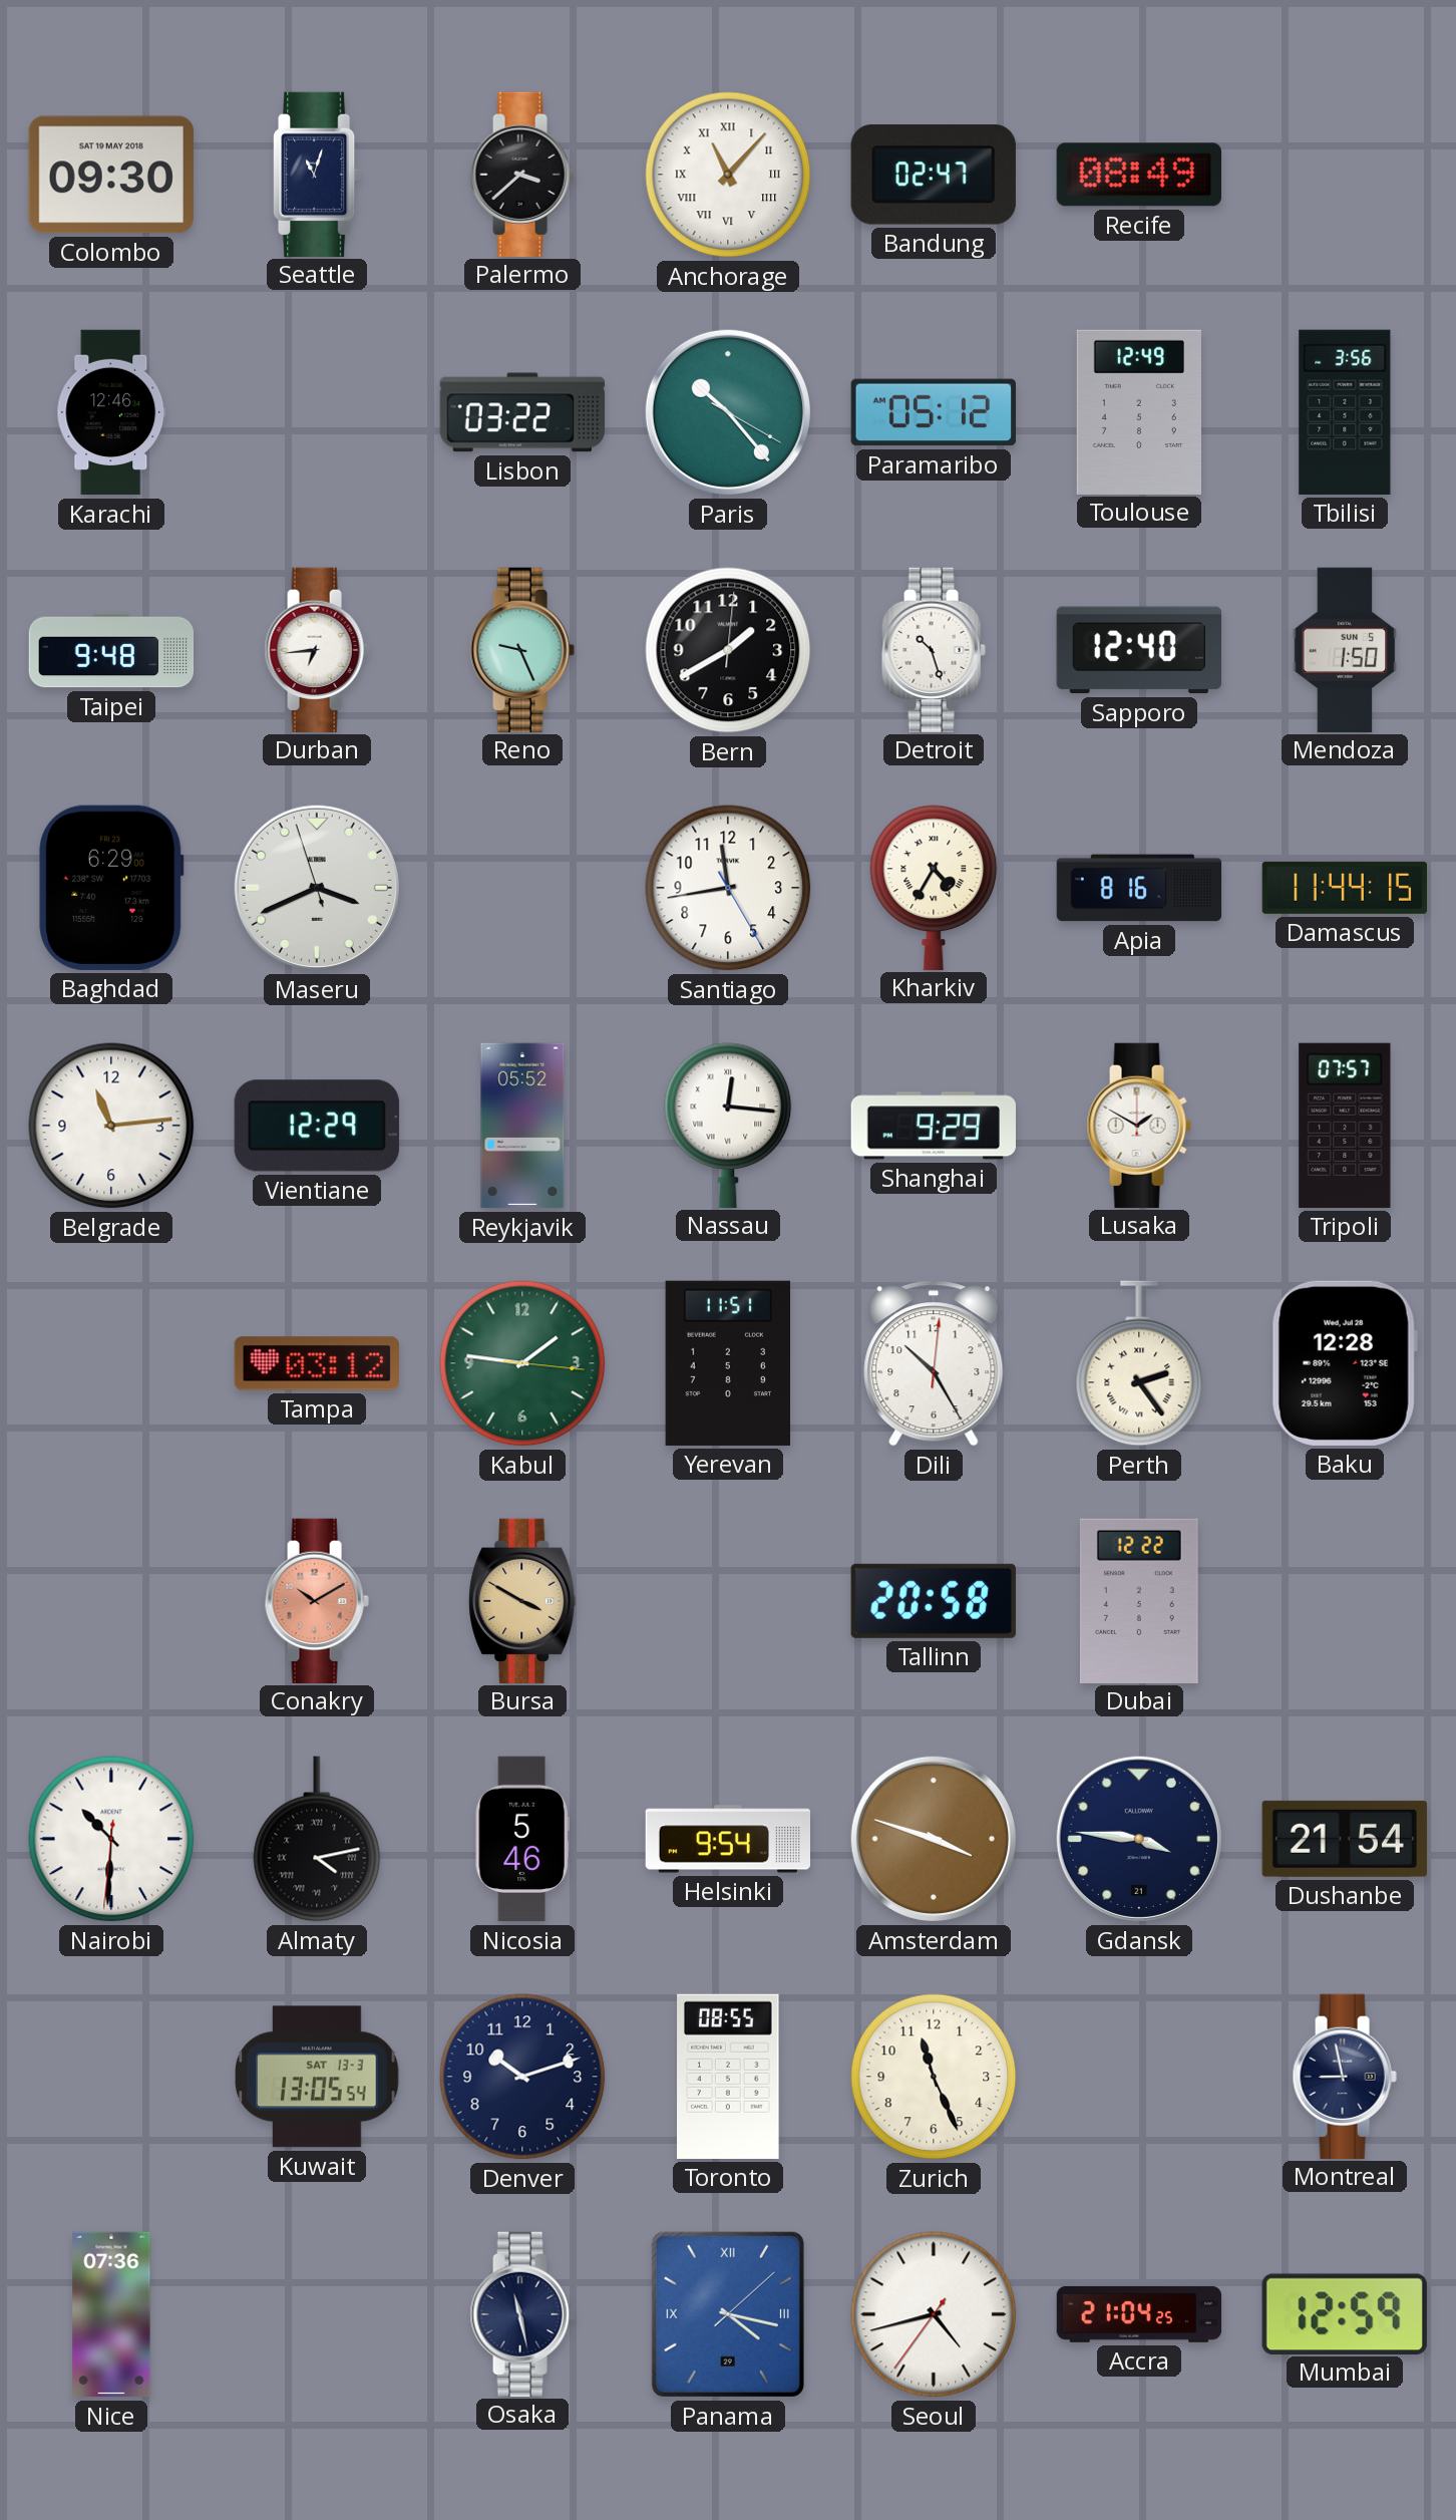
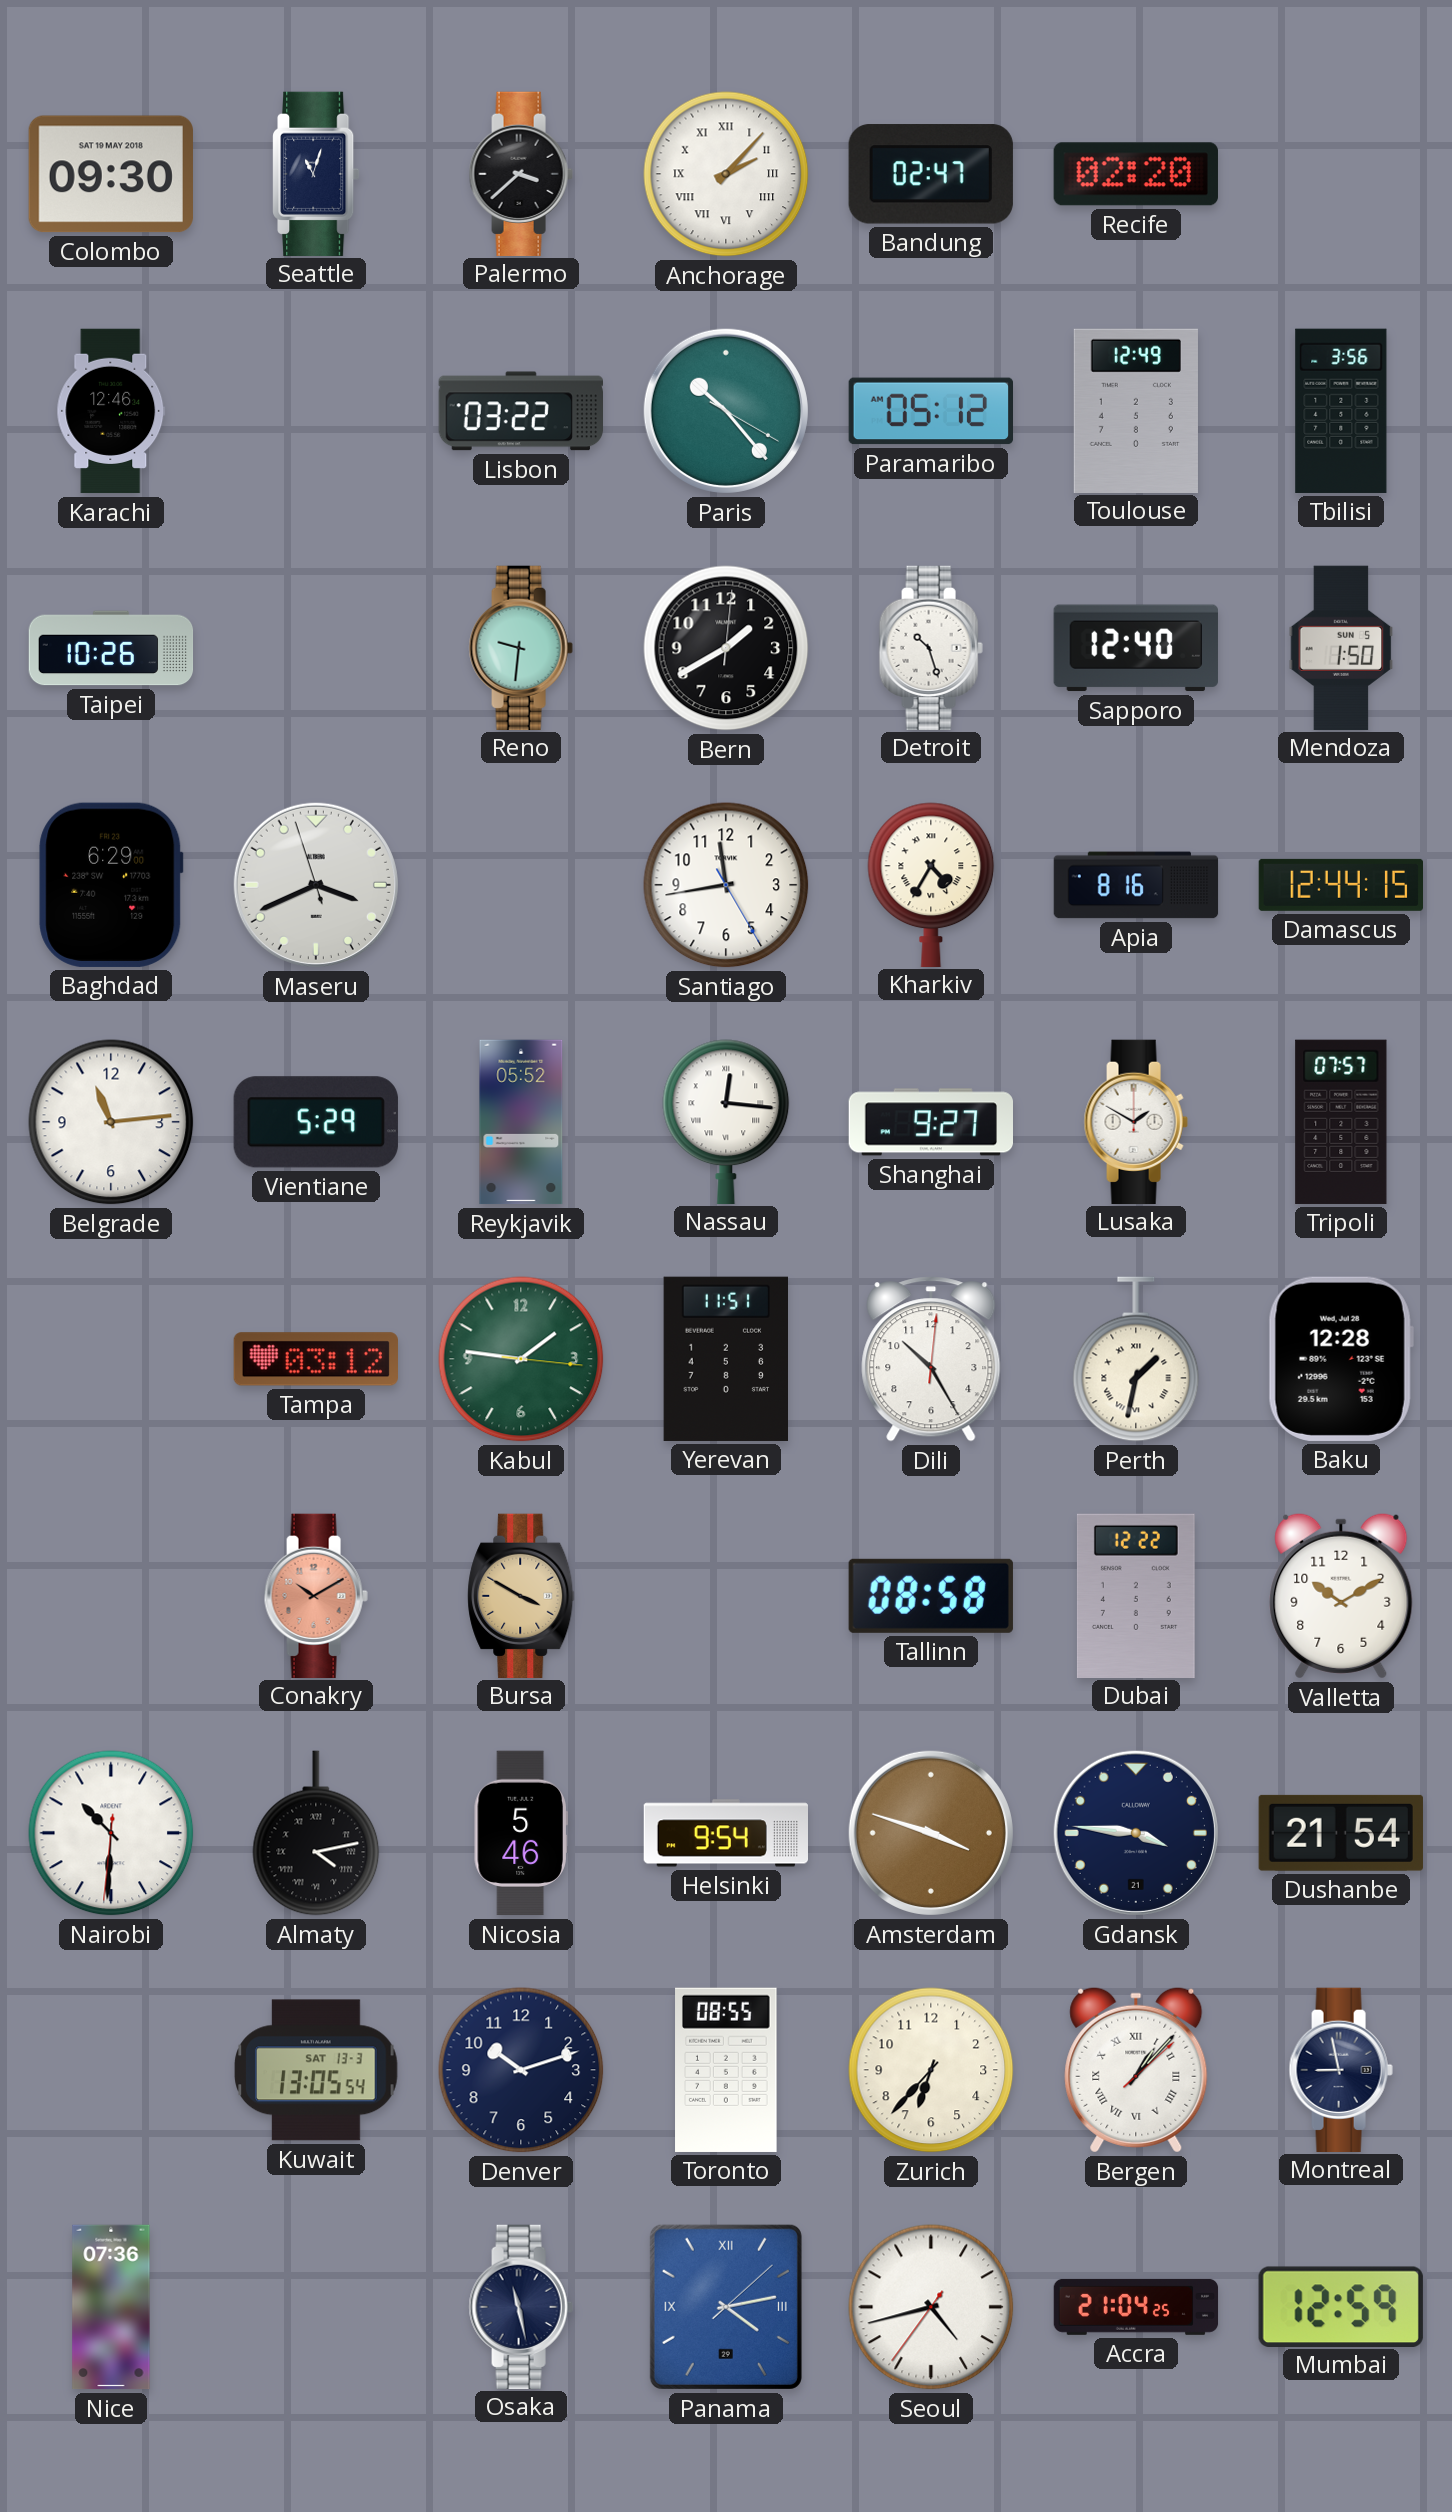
Anchorage: 11:07 -> 2:07
Recife: 08:49 -> 02:20
Taipei: 9:48 -> 10:26
Durban: 6:44 -> none
Reno: 9:26 -> 9:31
Damascus: 11:44 -> 12:44
Vientiane: 12:29 -> 5:29
Shanghai: 9:29 -> 9:27
Perth: 2:24 -> 1:32
Tallinn: 20:58 -> 08:58
Valletta: none -> 10:10
Zurich: 11:26 -> 6:37
Bergen: none -> 1:07
Panama: 4:17 -> 4:13
